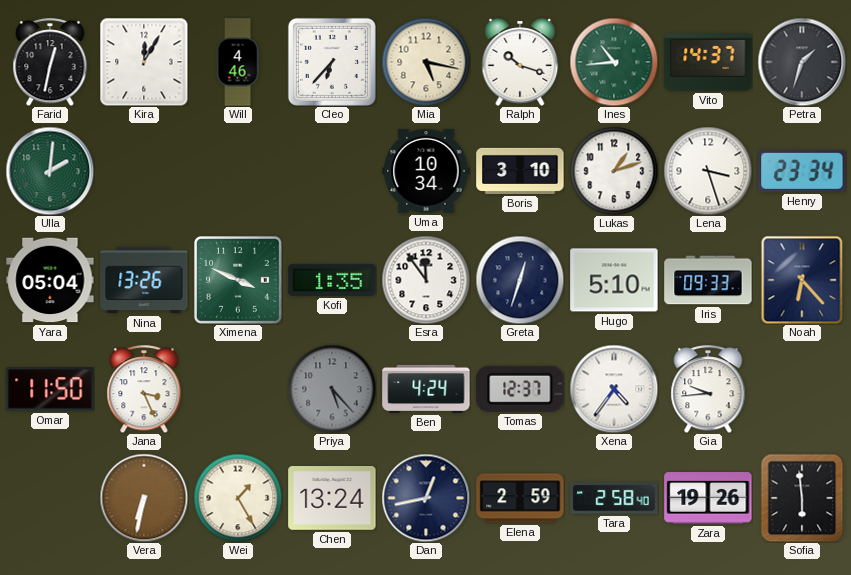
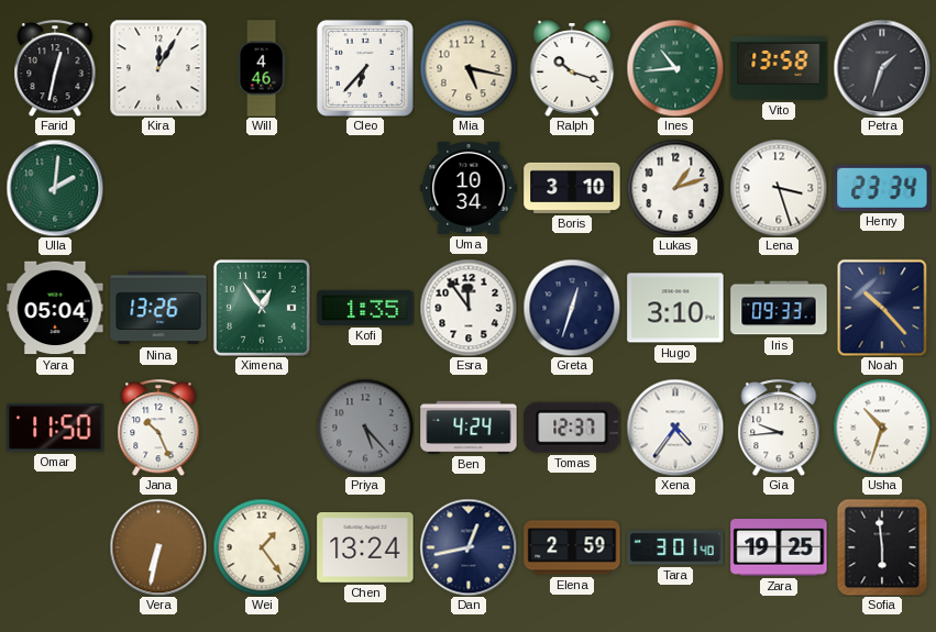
Vito: 14:37 -> 13:58
Ximena: 3:49 -> 12:54
Hugo: 5:10 -> 3:10
Noah: 6:23 -> 10:23
Jana: 3:26 -> 10:26
Usha: none -> 10:33
Wei: 1:25 -> 1:24
Tara: 2:58 -> 3:01
Zara: 19:26 -> 19:25
